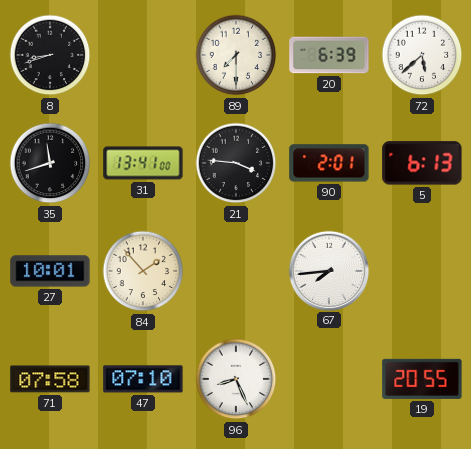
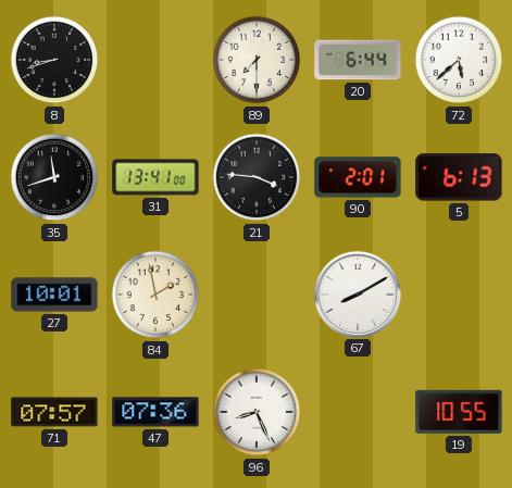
20: 6:39 -> 6:44
84: 1:53 -> 1:58
67: 7:44 -> 8:10
71: 07:58 -> 07:57
47: 07:10 -> 07:36
19: 20:55 -> 10:55
